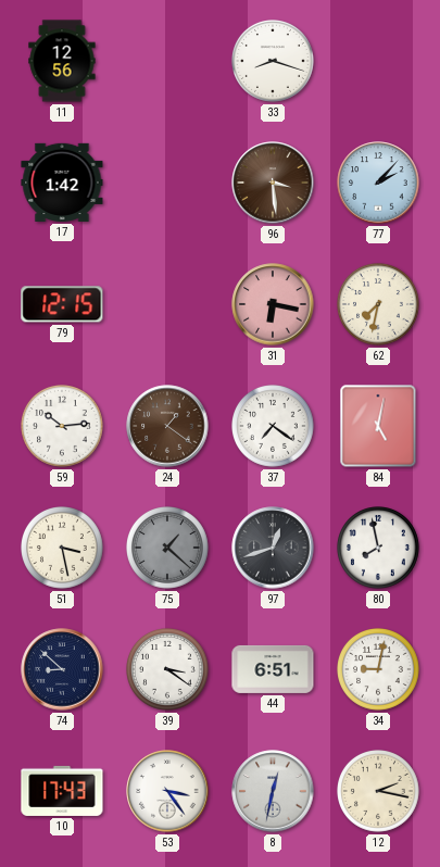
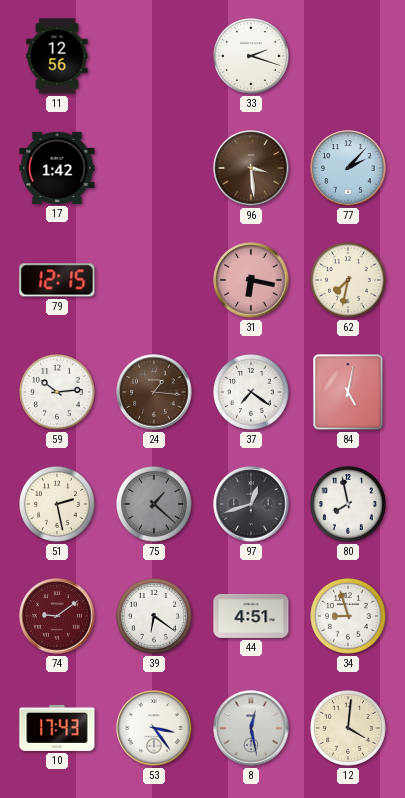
33: 8:18 -> 2:18
24: 1:21 -> 1:16
51: 3:28 -> 2:28
74: 8:52 -> 9:09
74 dial: navy -> burgundy
39: 3:21 -> 6:21
44: 6:51 -> 4:51
34: 9:02 -> 8:57
8: 12:32 -> 12:28
12: 2:17 -> 4:01
